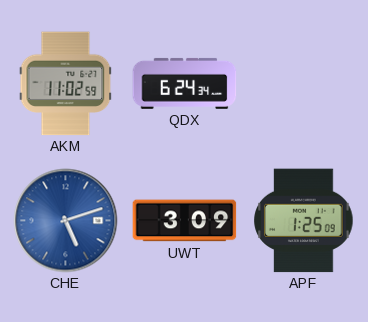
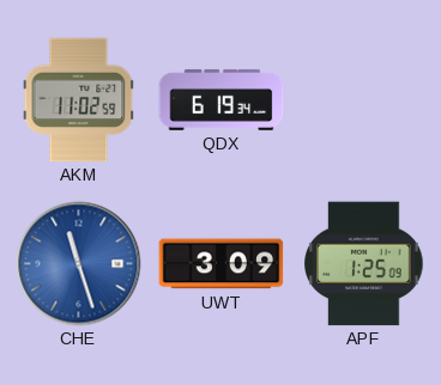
QDX: 6:24 -> 6:19
CHE: 5:12 -> 11:27
